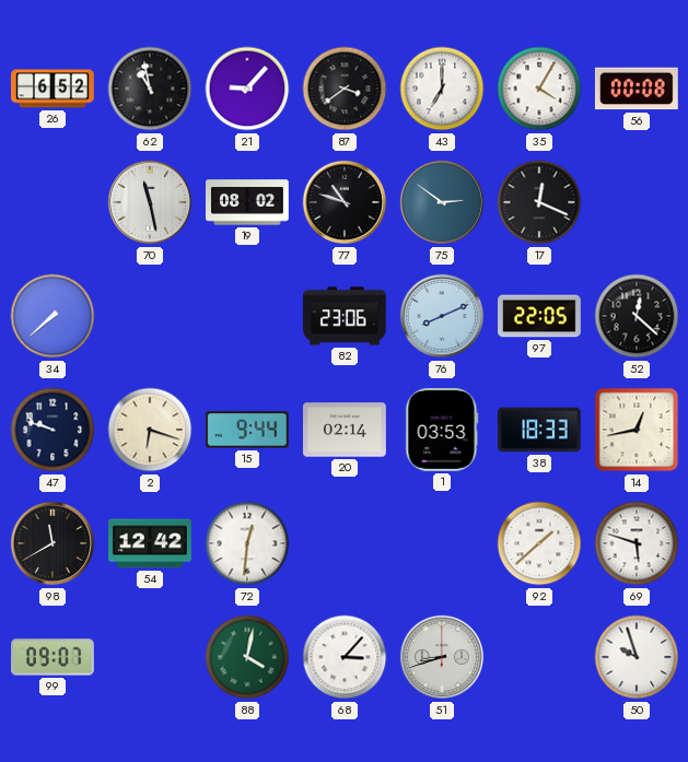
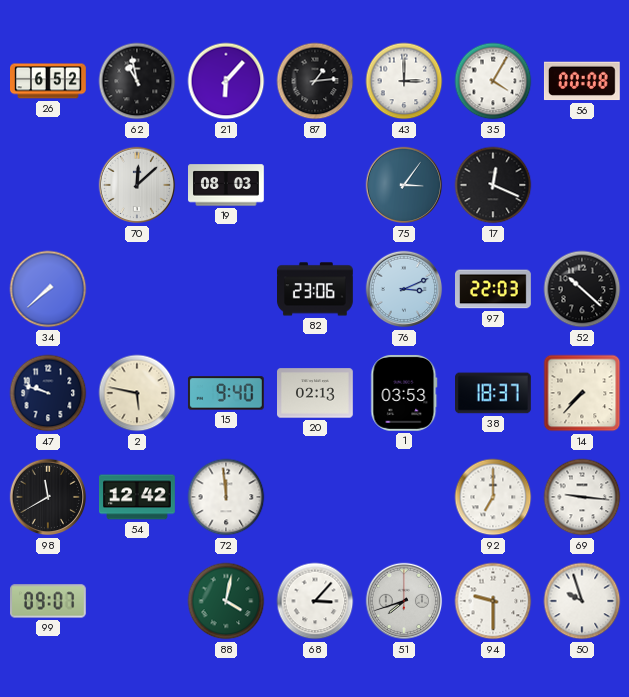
21: 9:07 -> 6:07
87: 3:39 -> 1:14
43: 7:00 -> 3:00
70: 11:28 -> 12:08
19: 08:02 -> 08:03
77: 10:48 -> none
75: 2:51 -> 3:06
76: 8:11 -> 3:11
97: 22:05 -> 22:03
52: 12:22 -> 10:22
2: 6:18 -> 5:47
15: 9:44 -> 9:40
20: 02:14 -> 02:13
38: 18:33 -> 18:37
14: 12:43 -> 7:37
72: 12:31 -> 11:59
92: 1:38 -> 7:00
69: 5:48 -> 9:16
51: 8:42 -> 7:42
94: none -> 9:30
